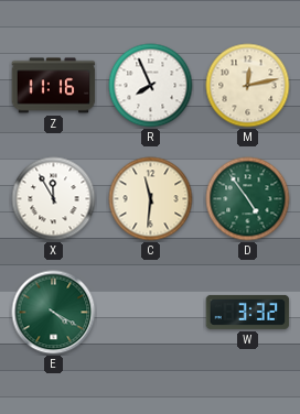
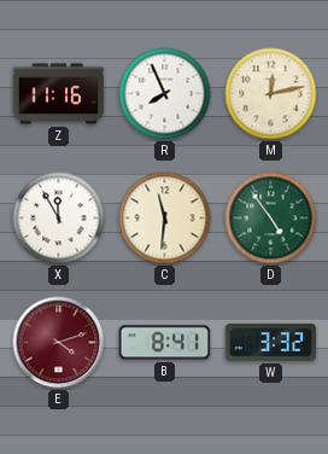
E: 4:20 -> 4:12
E dial: green -> burgundy
B: none -> 8:41
